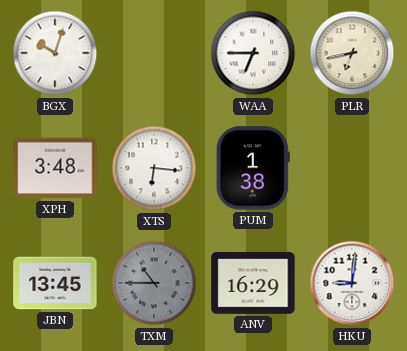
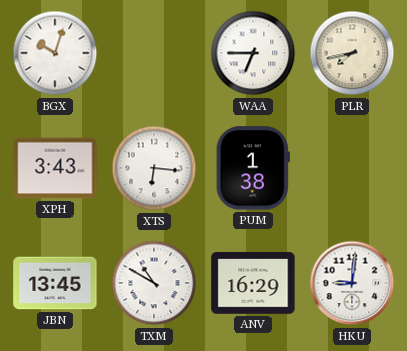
PLR: 6:43 -> 7:43
XPH: 3:48 -> 3:43
TXM: 10:45 -> 10:50
TXM dial: grey -> white
